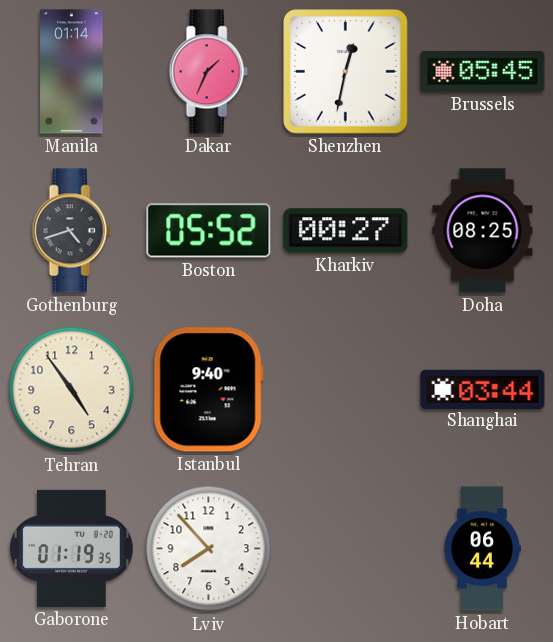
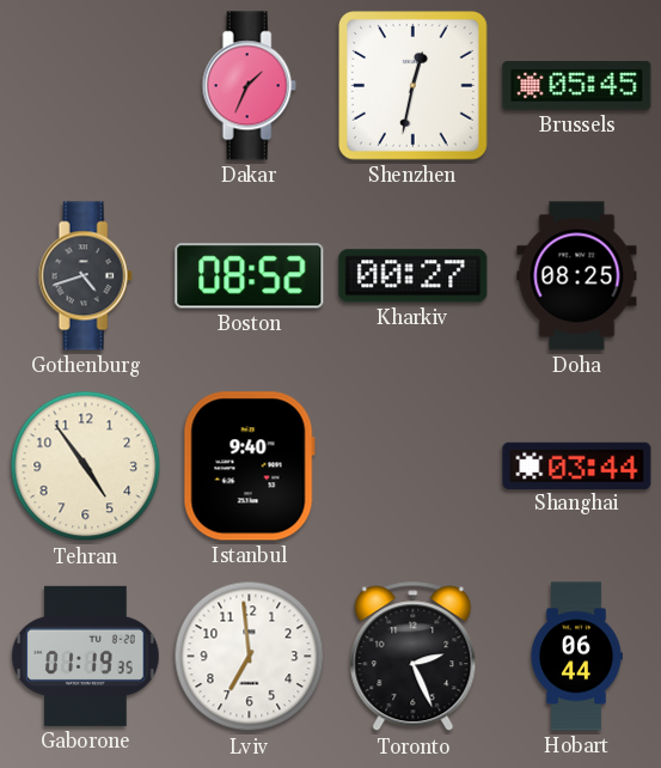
Manila: 01:14 -> none
Boston: 05:52 -> 08:52
Lviv: 7:53 -> 6:59
Toronto: none -> 2:26
